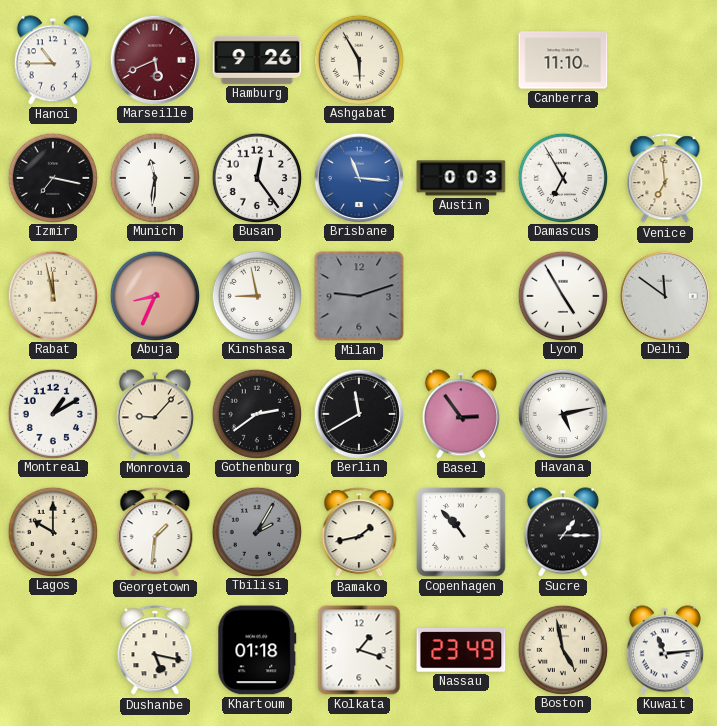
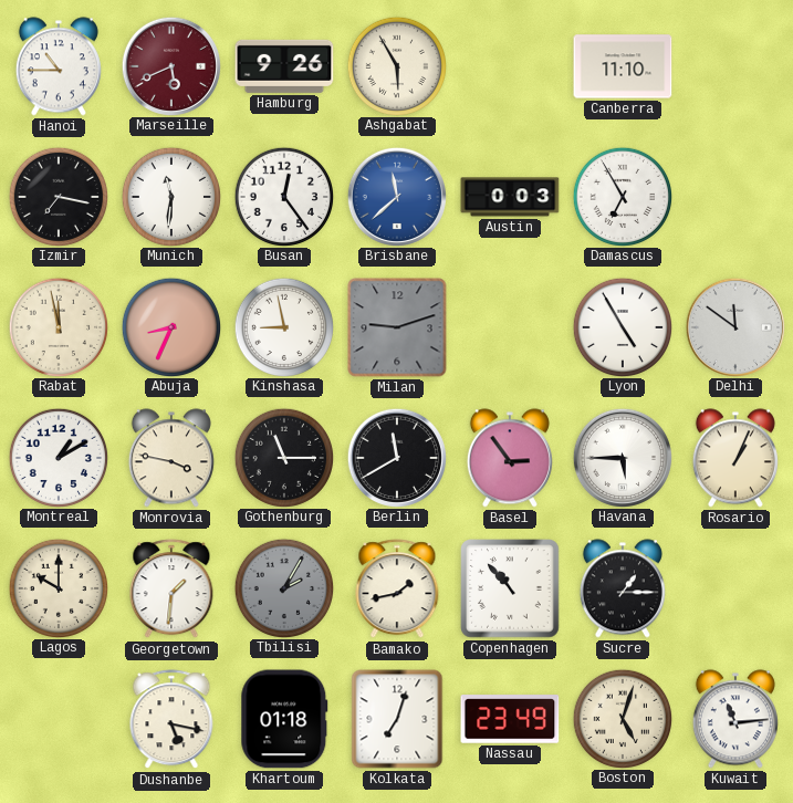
Brisbane: 11:16 -> 11:38
Venice: 6:59 -> none
Monrovia: 9:07 -> 3:47
Gothenburg: 2:39 -> 11:15
Havana: 5:13 -> 5:45
Rosario: none -> 1:04
Kolkata: 1:18 -> 7:03
Boston: 4:58 -> 5:03
